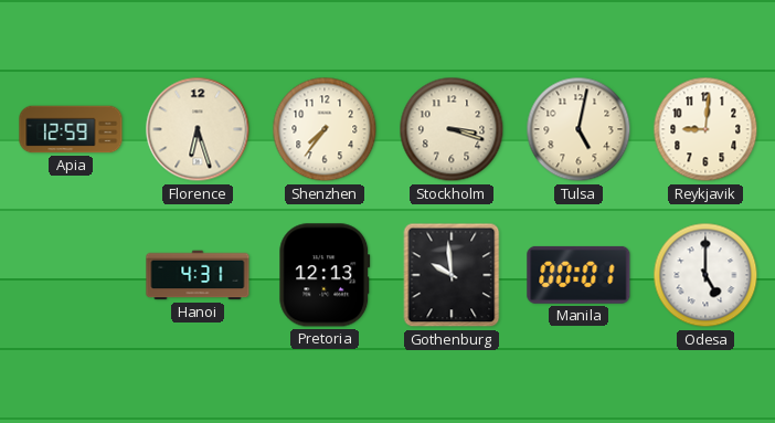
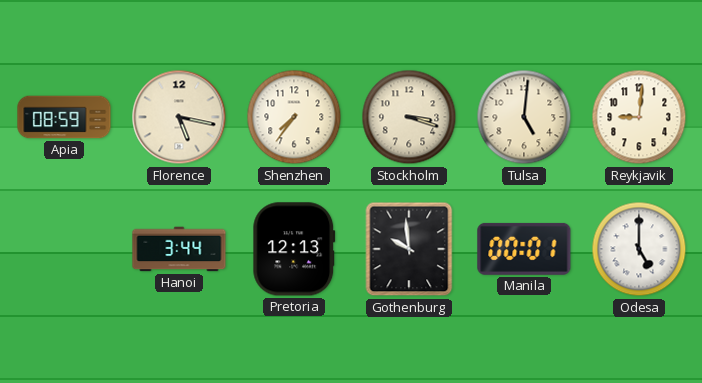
Apia: 12:59 -> 08:59
Florence: 6:27 -> 5:17
Tulsa: 5:02 -> 5:01
Hanoi: 4:31 -> 3:44
